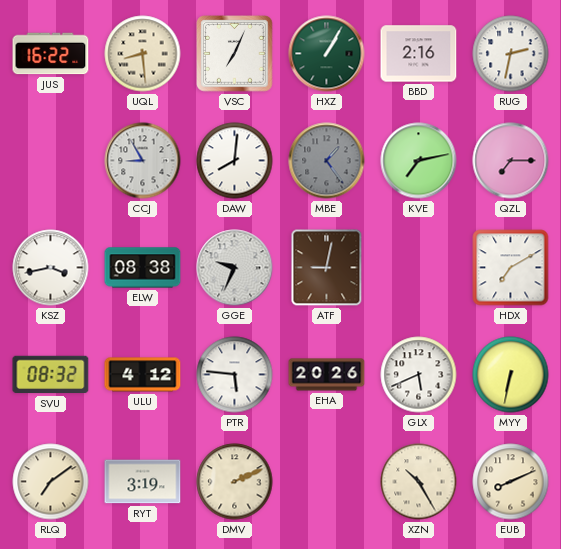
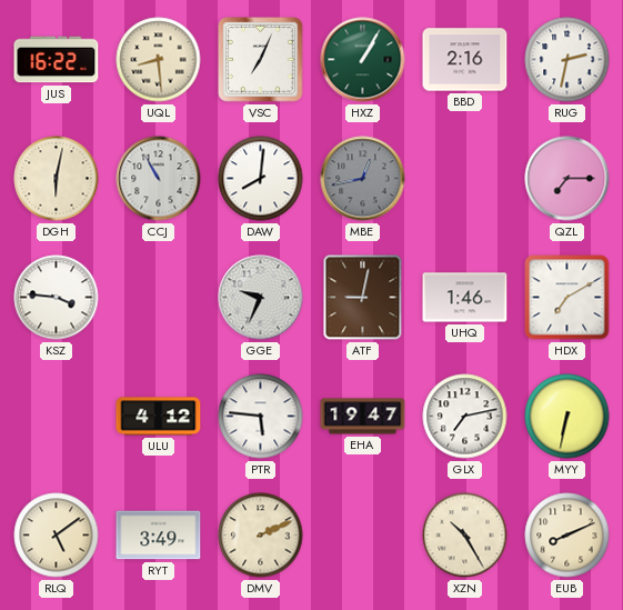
DGH: none -> 6:02
CCJ: 8:55 -> 10:55
MBE: 1:24 -> 12:43
KVE: 7:13 -> none
KSZ: 3:43 -> 3:46
ELW: 08:38 -> none
UHQ: none -> 1:46
SVU: 08:32 -> none
EHA: 20:26 -> 19:47
GLX: 5:41 -> 7:13
RLQ: 7:09 -> 5:09
RYT: 3:19 -> 3:49
